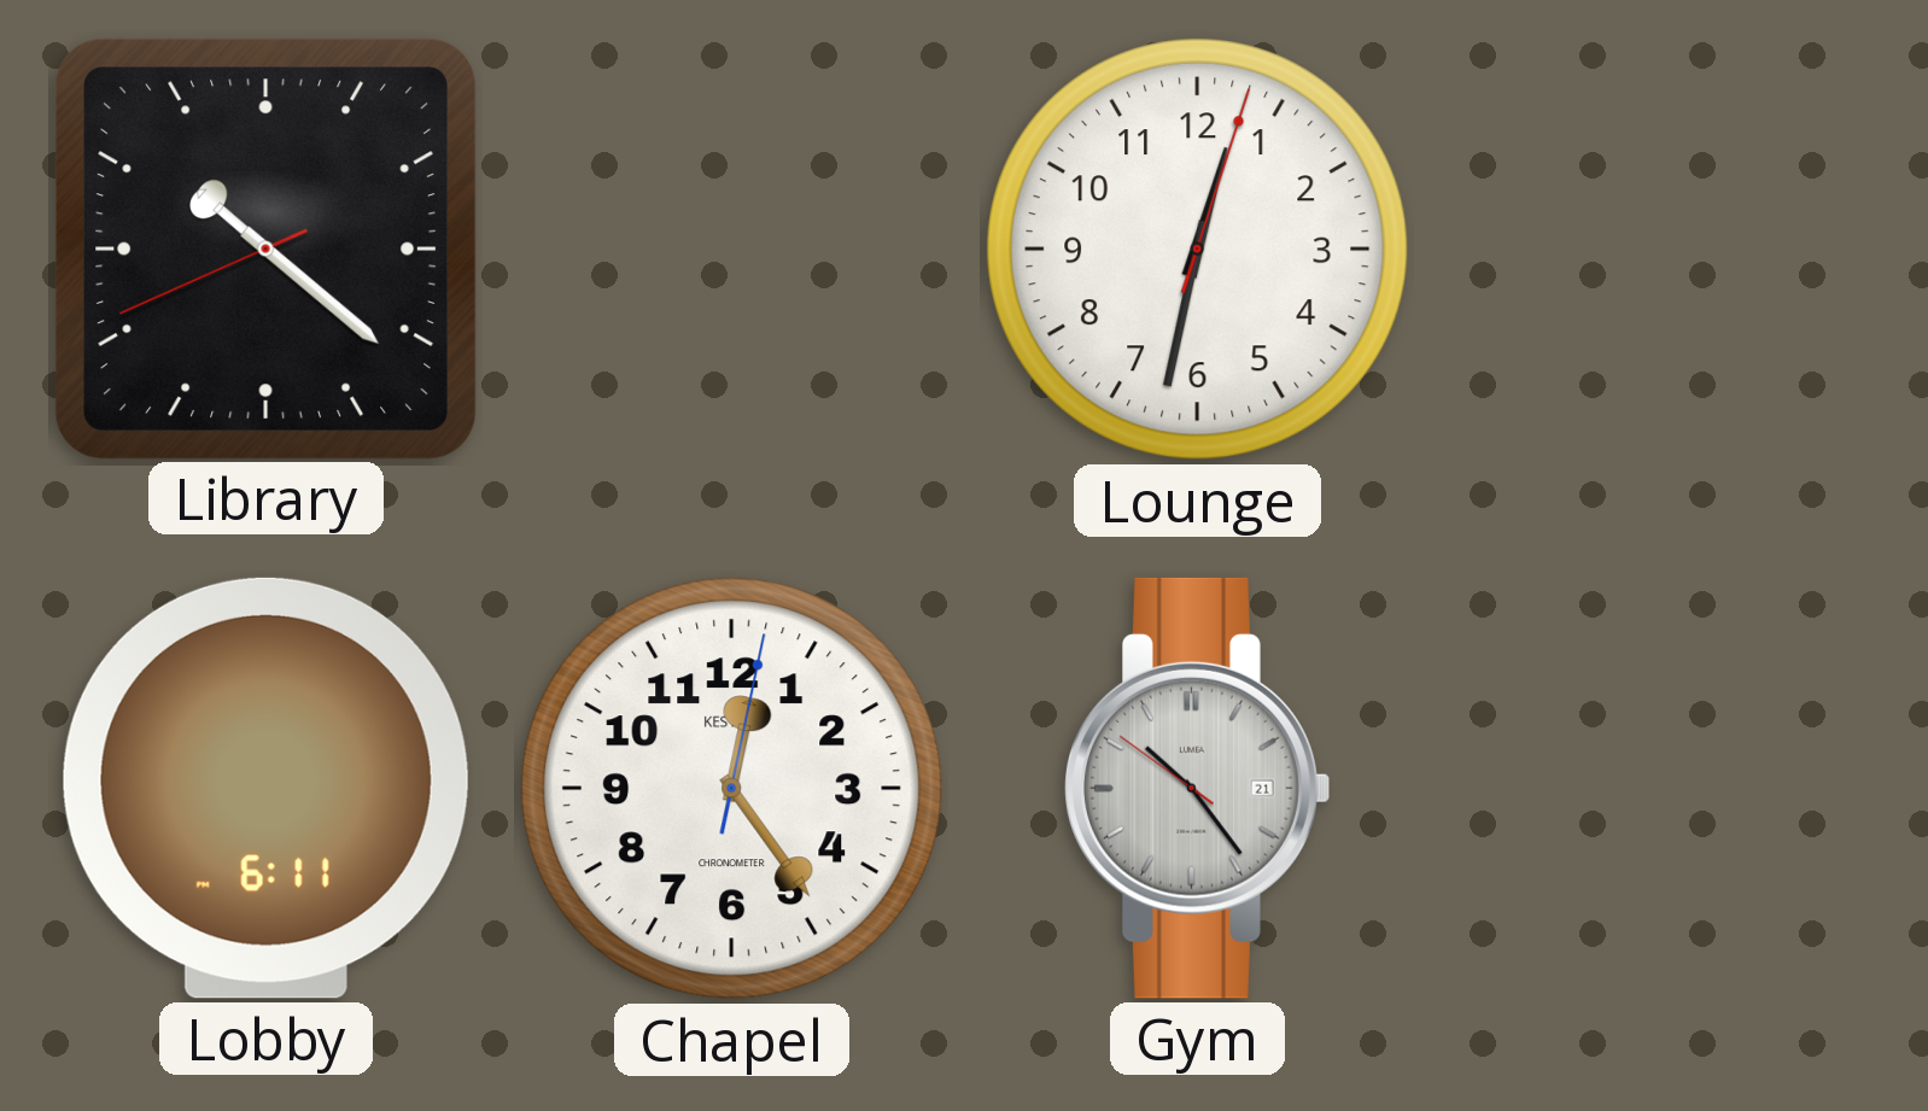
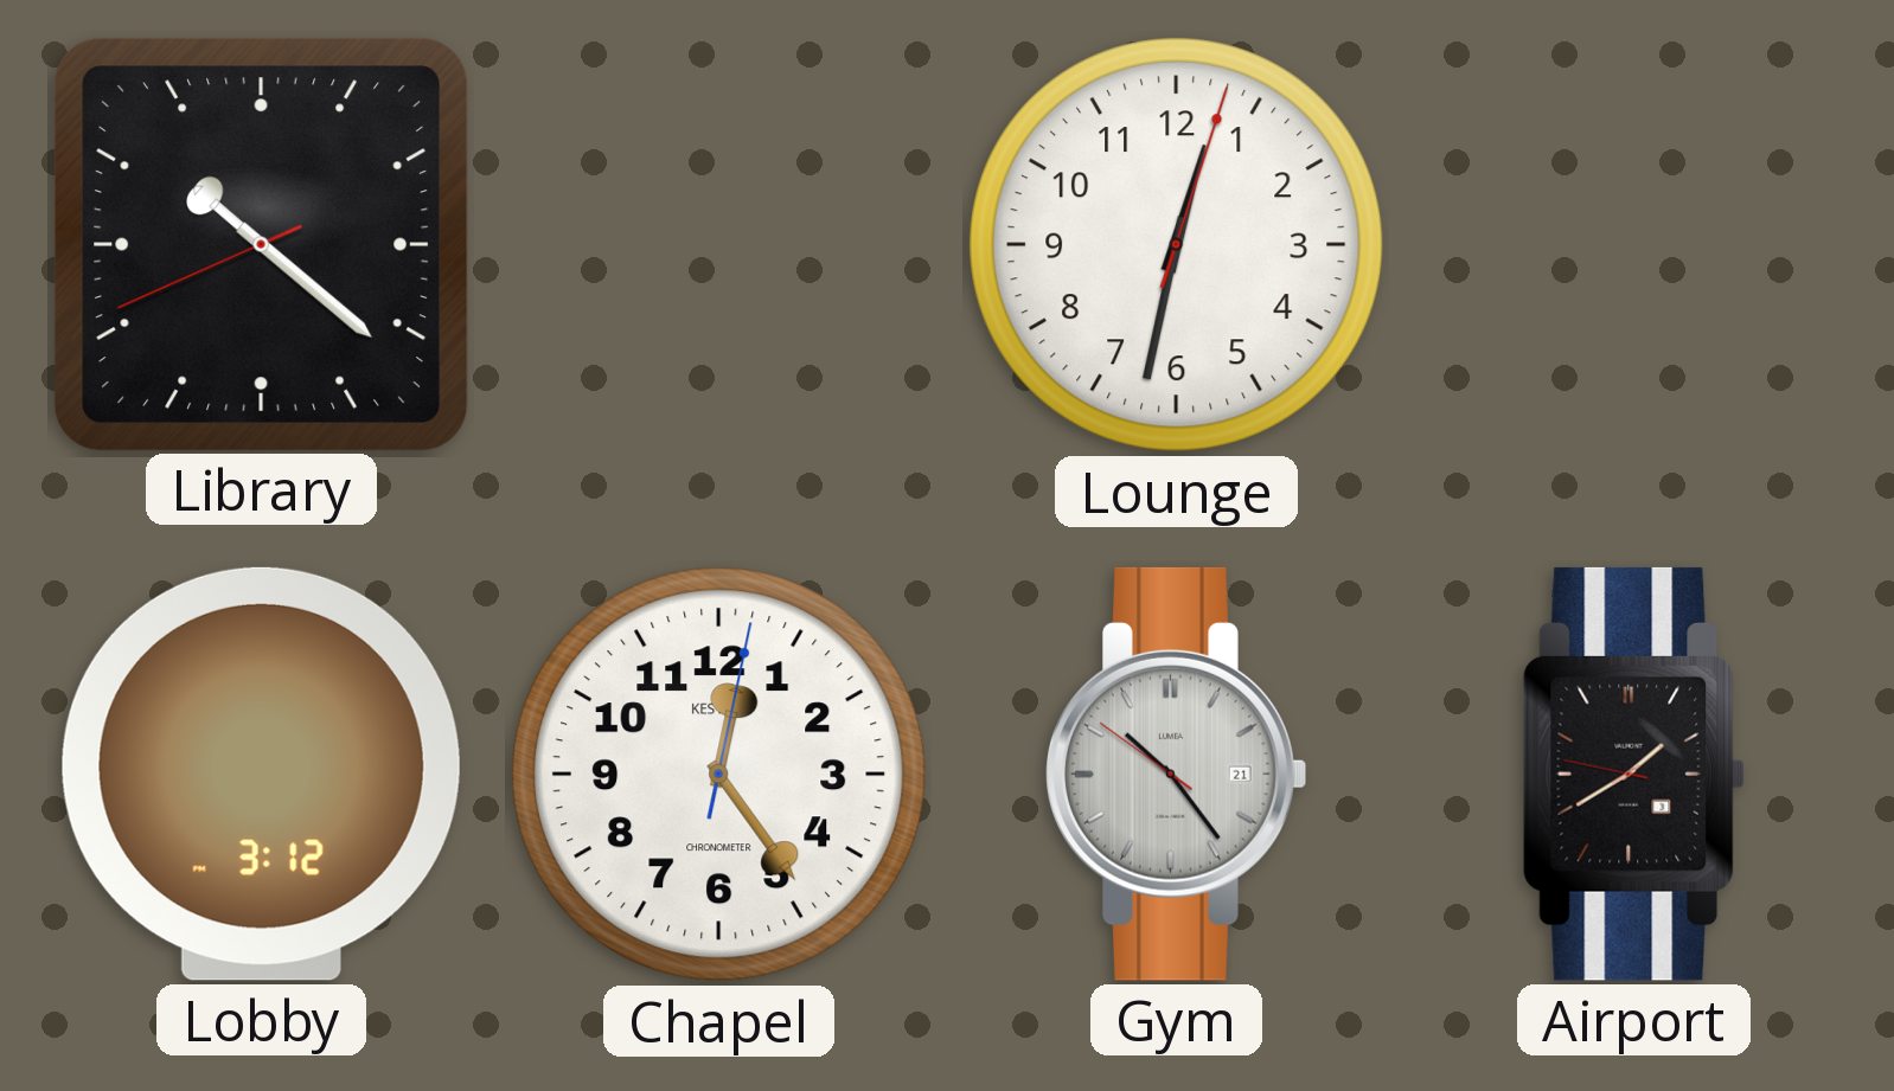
Lobby: 6:11 -> 3:12
Airport: none -> 1:39
